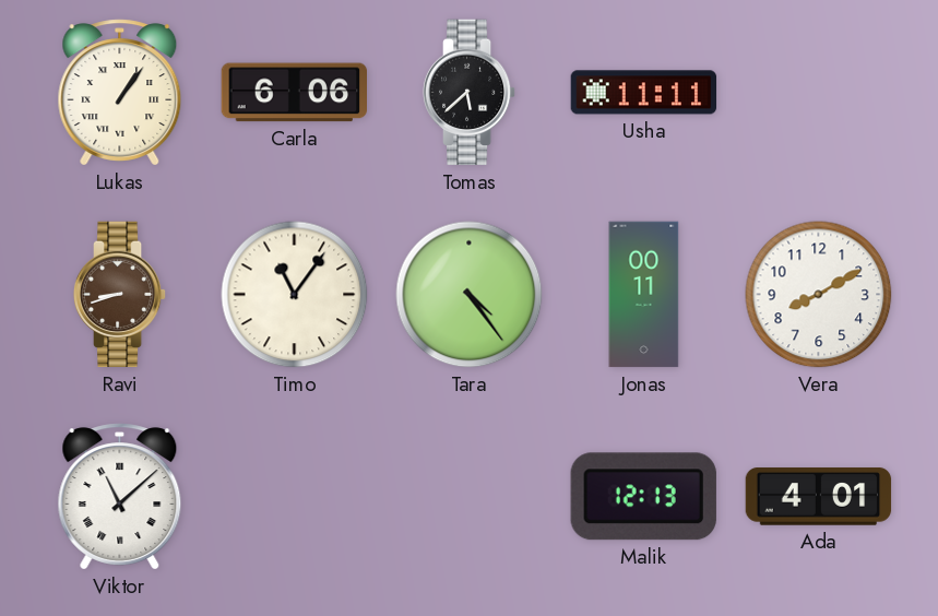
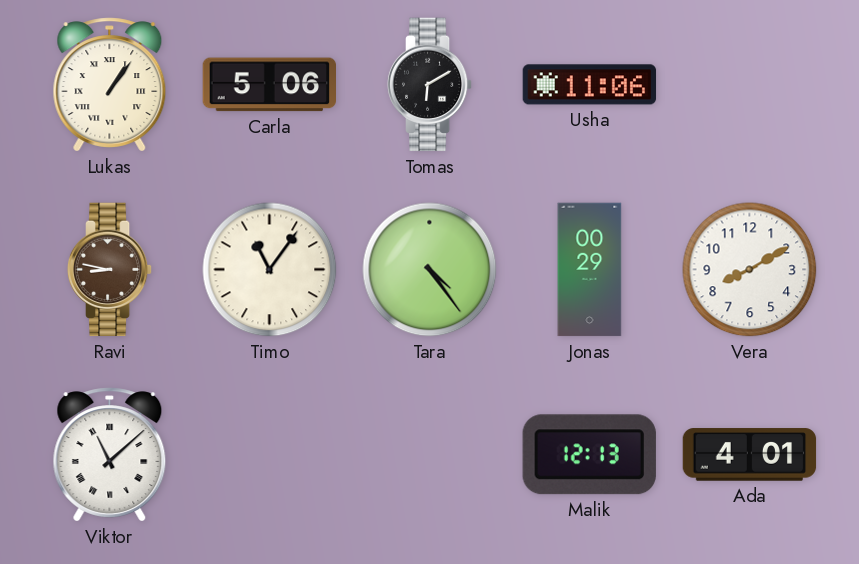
Carla: 6:06 -> 5:06
Tomas: 5:38 -> 6:10
Usha: 11:11 -> 11:06
Ravi: 8:42 -> 8:47
Jonas: 00:11 -> 00:29
